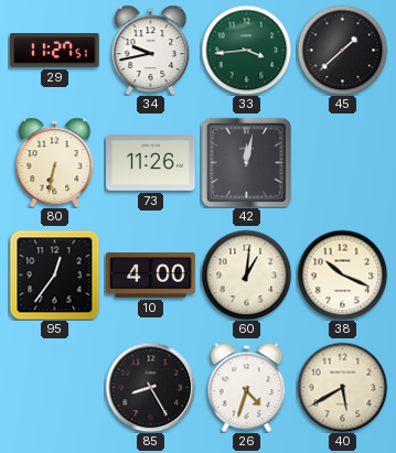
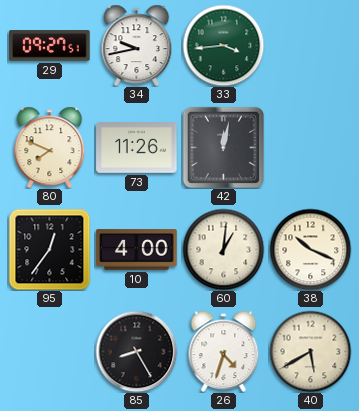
29: 11:27 -> 09:27
45: 1:38 -> none
80: 6:32 -> 7:49
